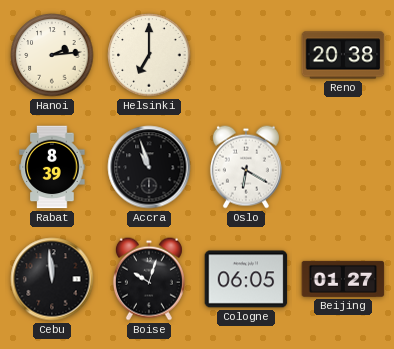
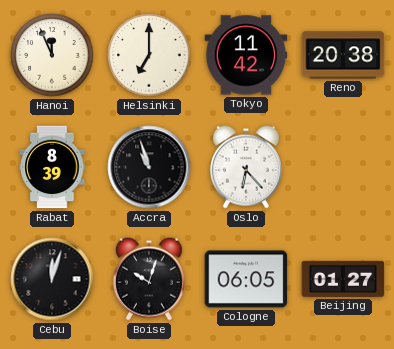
Hanoi: 2:14 -> 11:56
Tokyo: none -> 11:42
Oslo: 6:20 -> 6:23
Cebu: 11:59 -> 12:03
